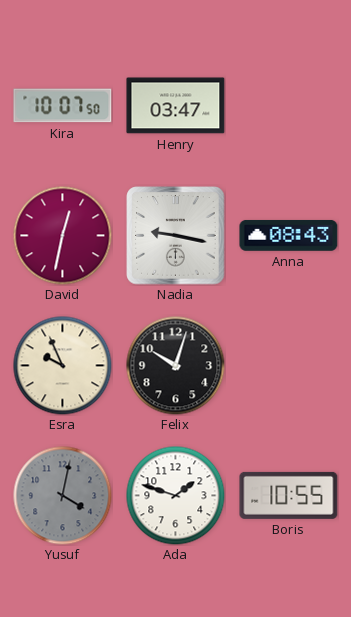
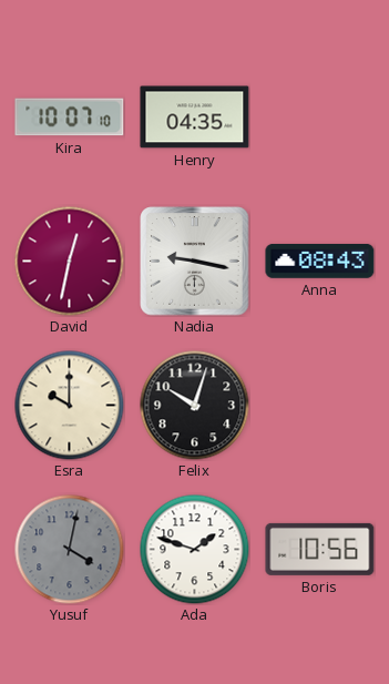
Kira: 10:07:50 -> 10:07:10
Henry: 03:47 -> 04:35
Esra: 9:56 -> 10:00
Boris: 10:55 -> 10:56
